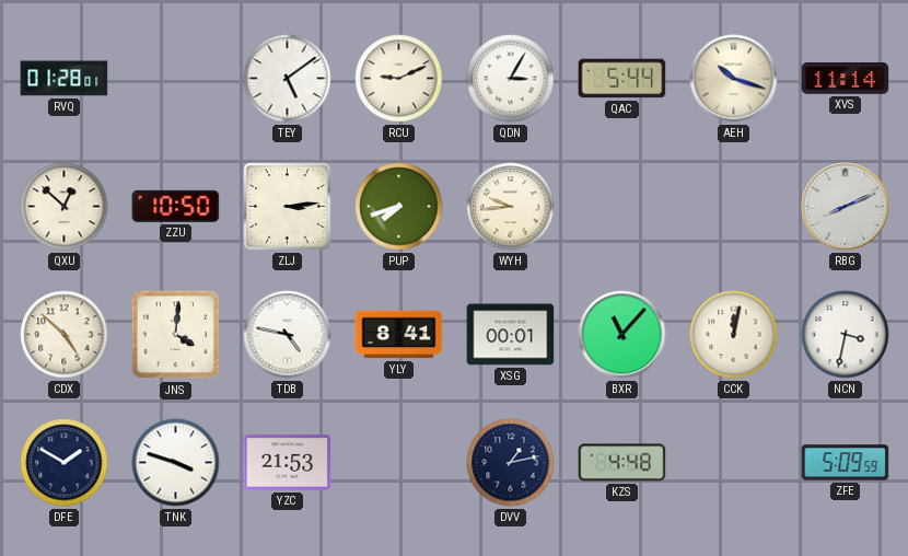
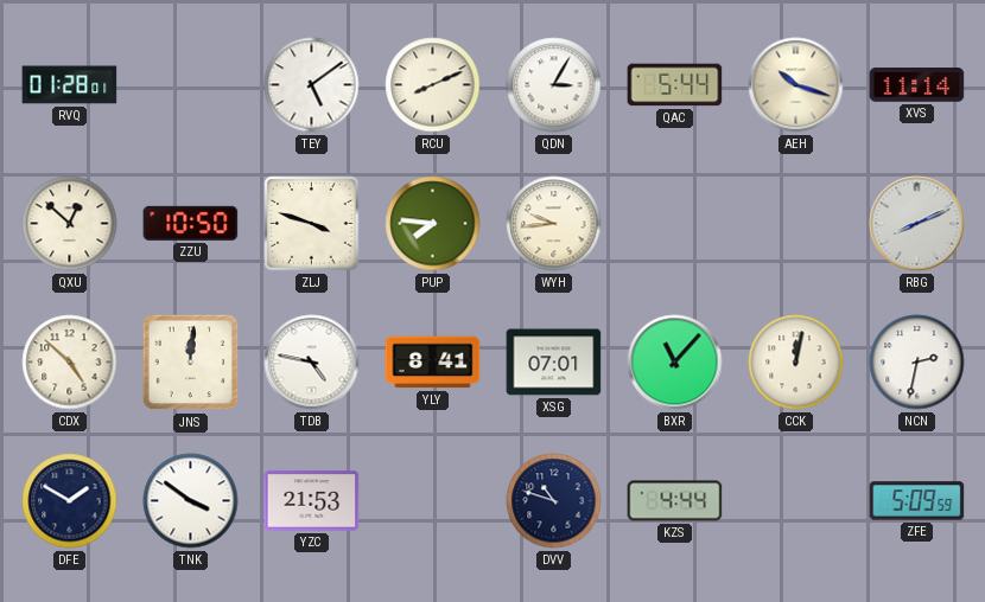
RCU: 9:11 -> 8:11
ZLJ: 3:14 -> 3:48
PUP: 7:42 -> 7:46
JNS: 4:01 -> 12:01
XSG: 00:01 -> 07:01
NCN: 3:32 -> 2:32
TNK: 3:48 -> 3:51
DVV: 1:13 -> 10:48
KZS: 4:48 -> 4:44
